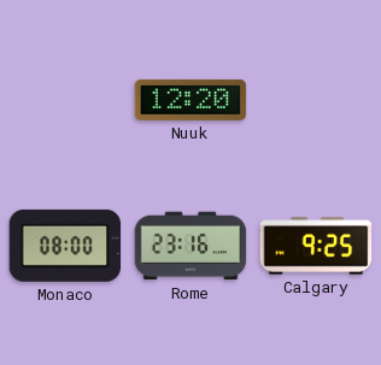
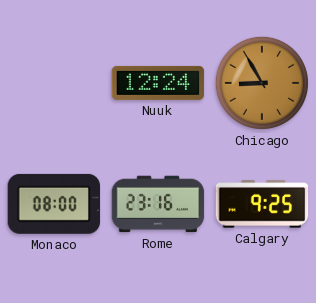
Nuuk: 12:20 -> 12:24
Chicago: none -> 8:55
